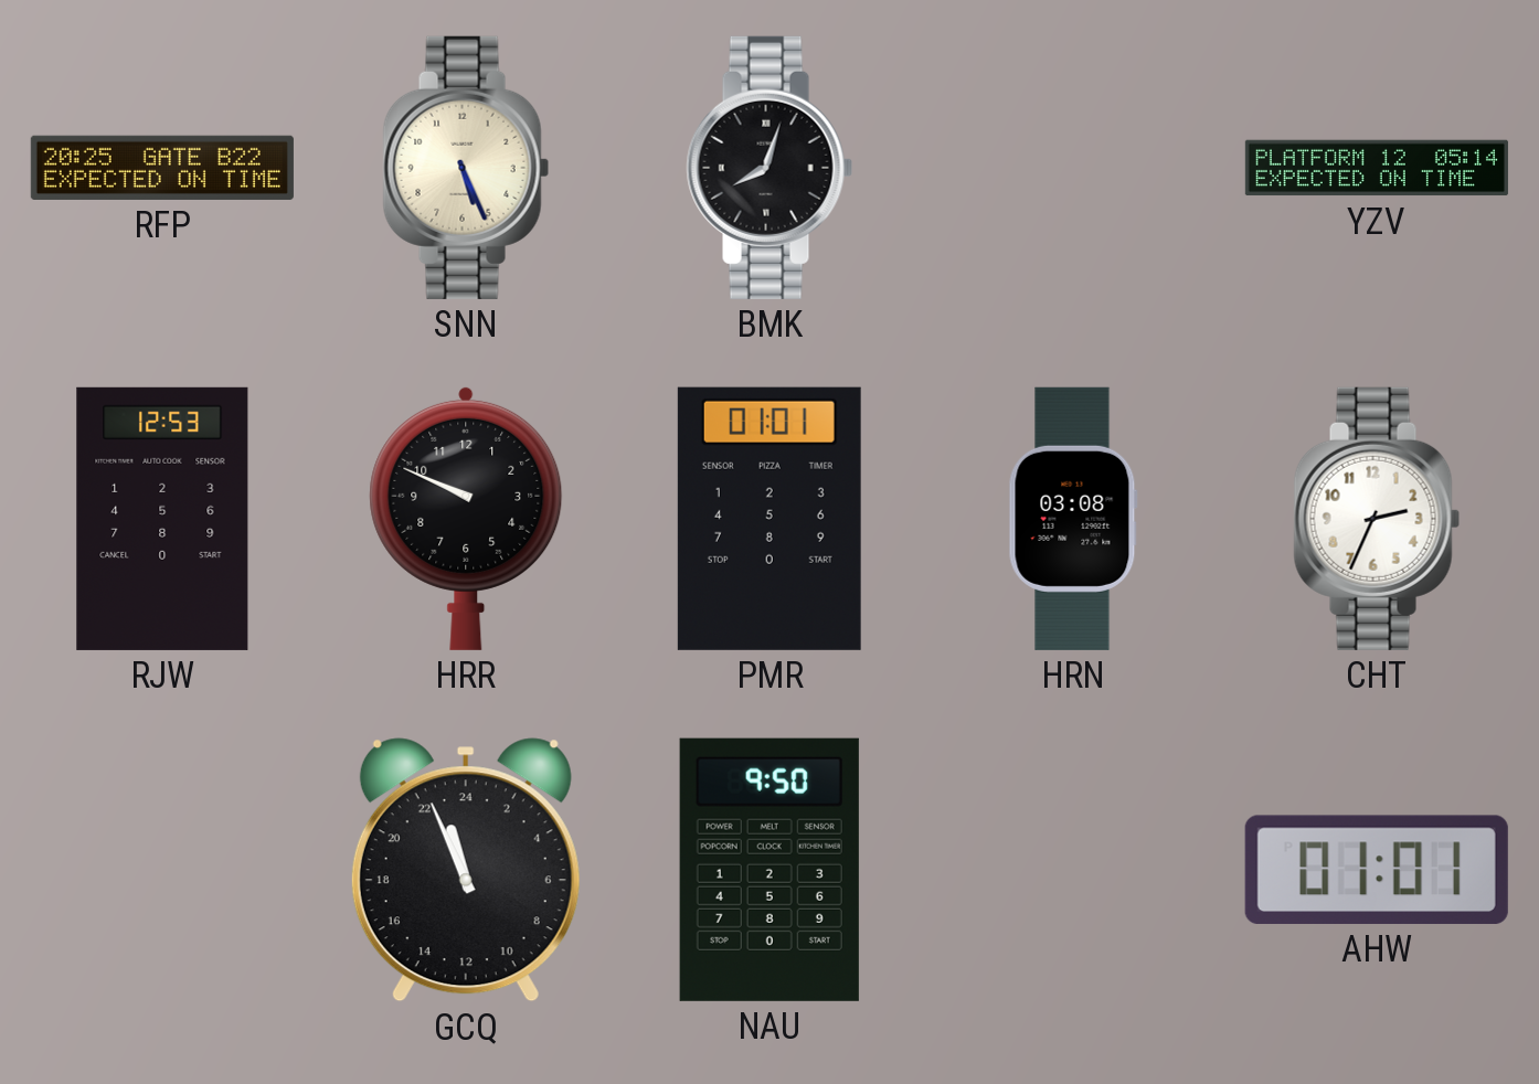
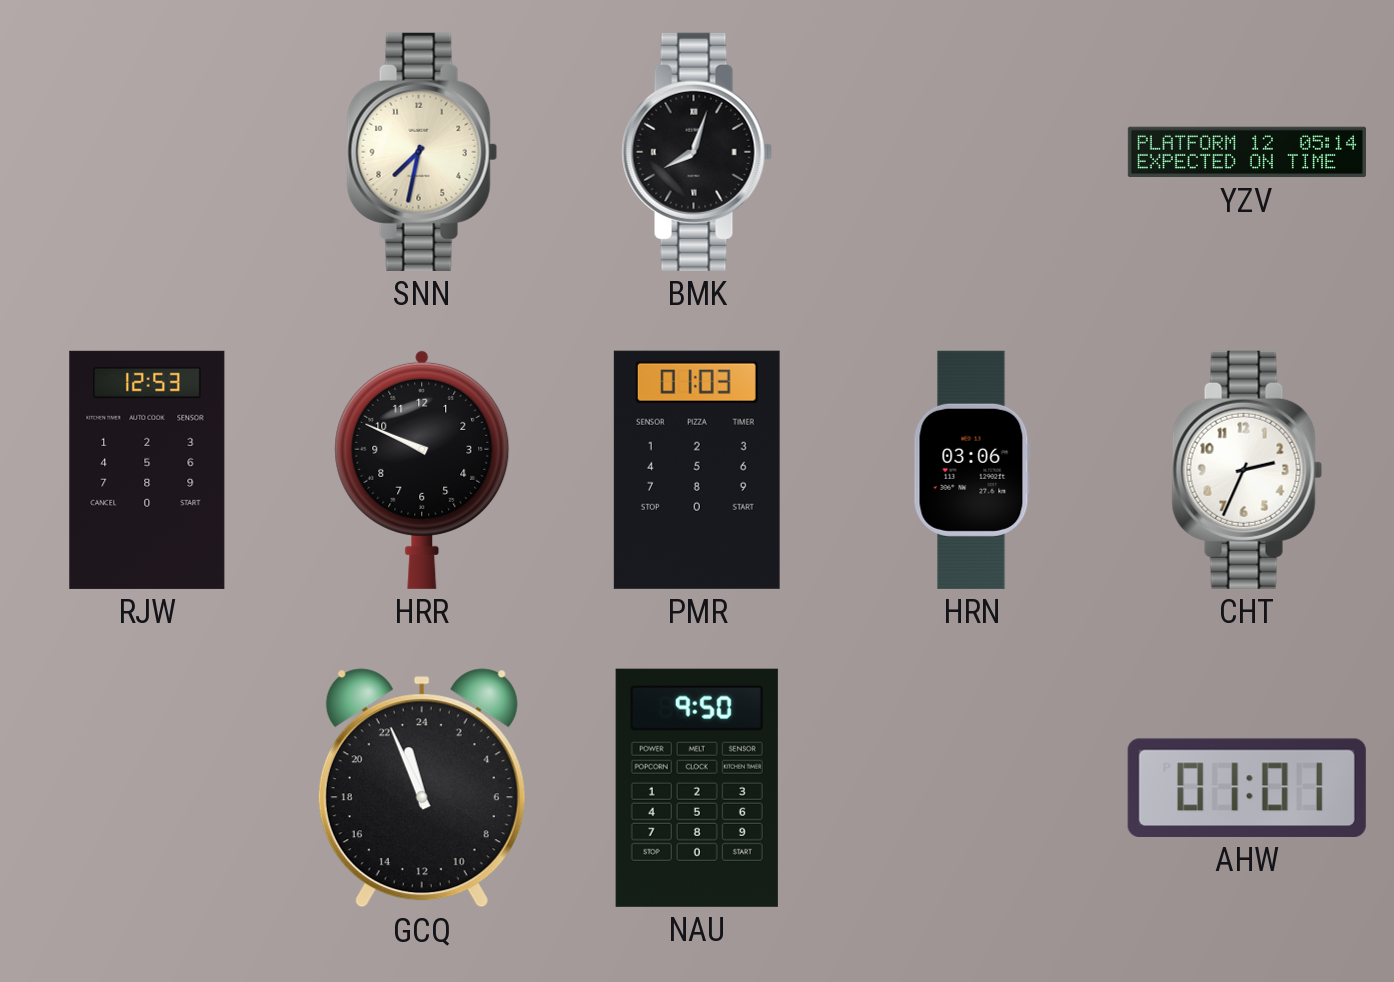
RFP: 20:25 -> none
SNN: 5:26 -> 7:32
PMR: 01:01 -> 01:03
HRN: 03:08 -> 03:06
